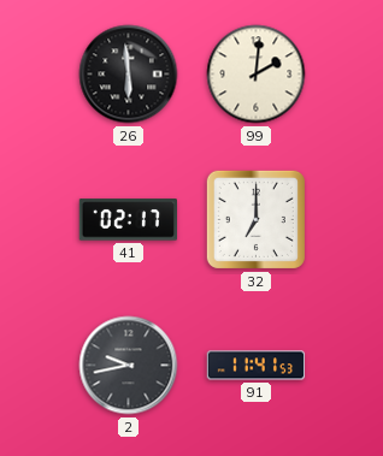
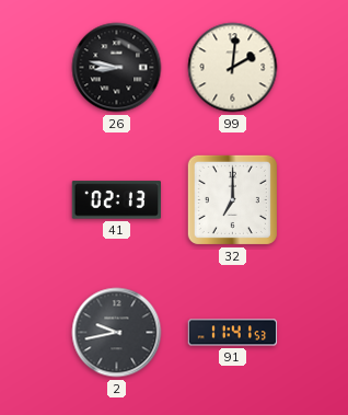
26: 5:59 -> 8:47
41: 02:17 -> 02:13
